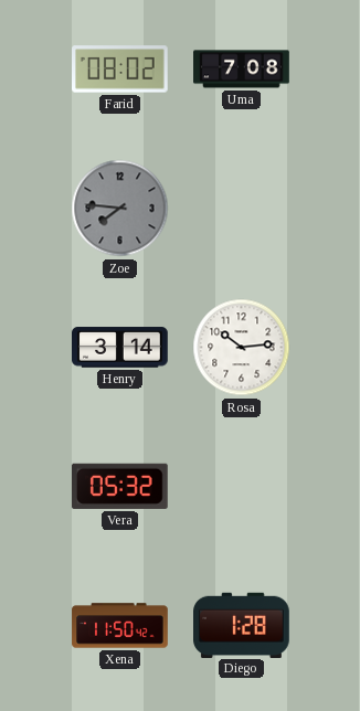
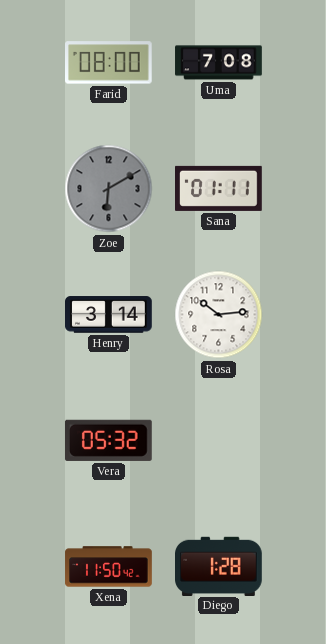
Farid: 08:02 -> 08:00
Zoe: 7:46 -> 6:10
Sana: none -> 01:11
